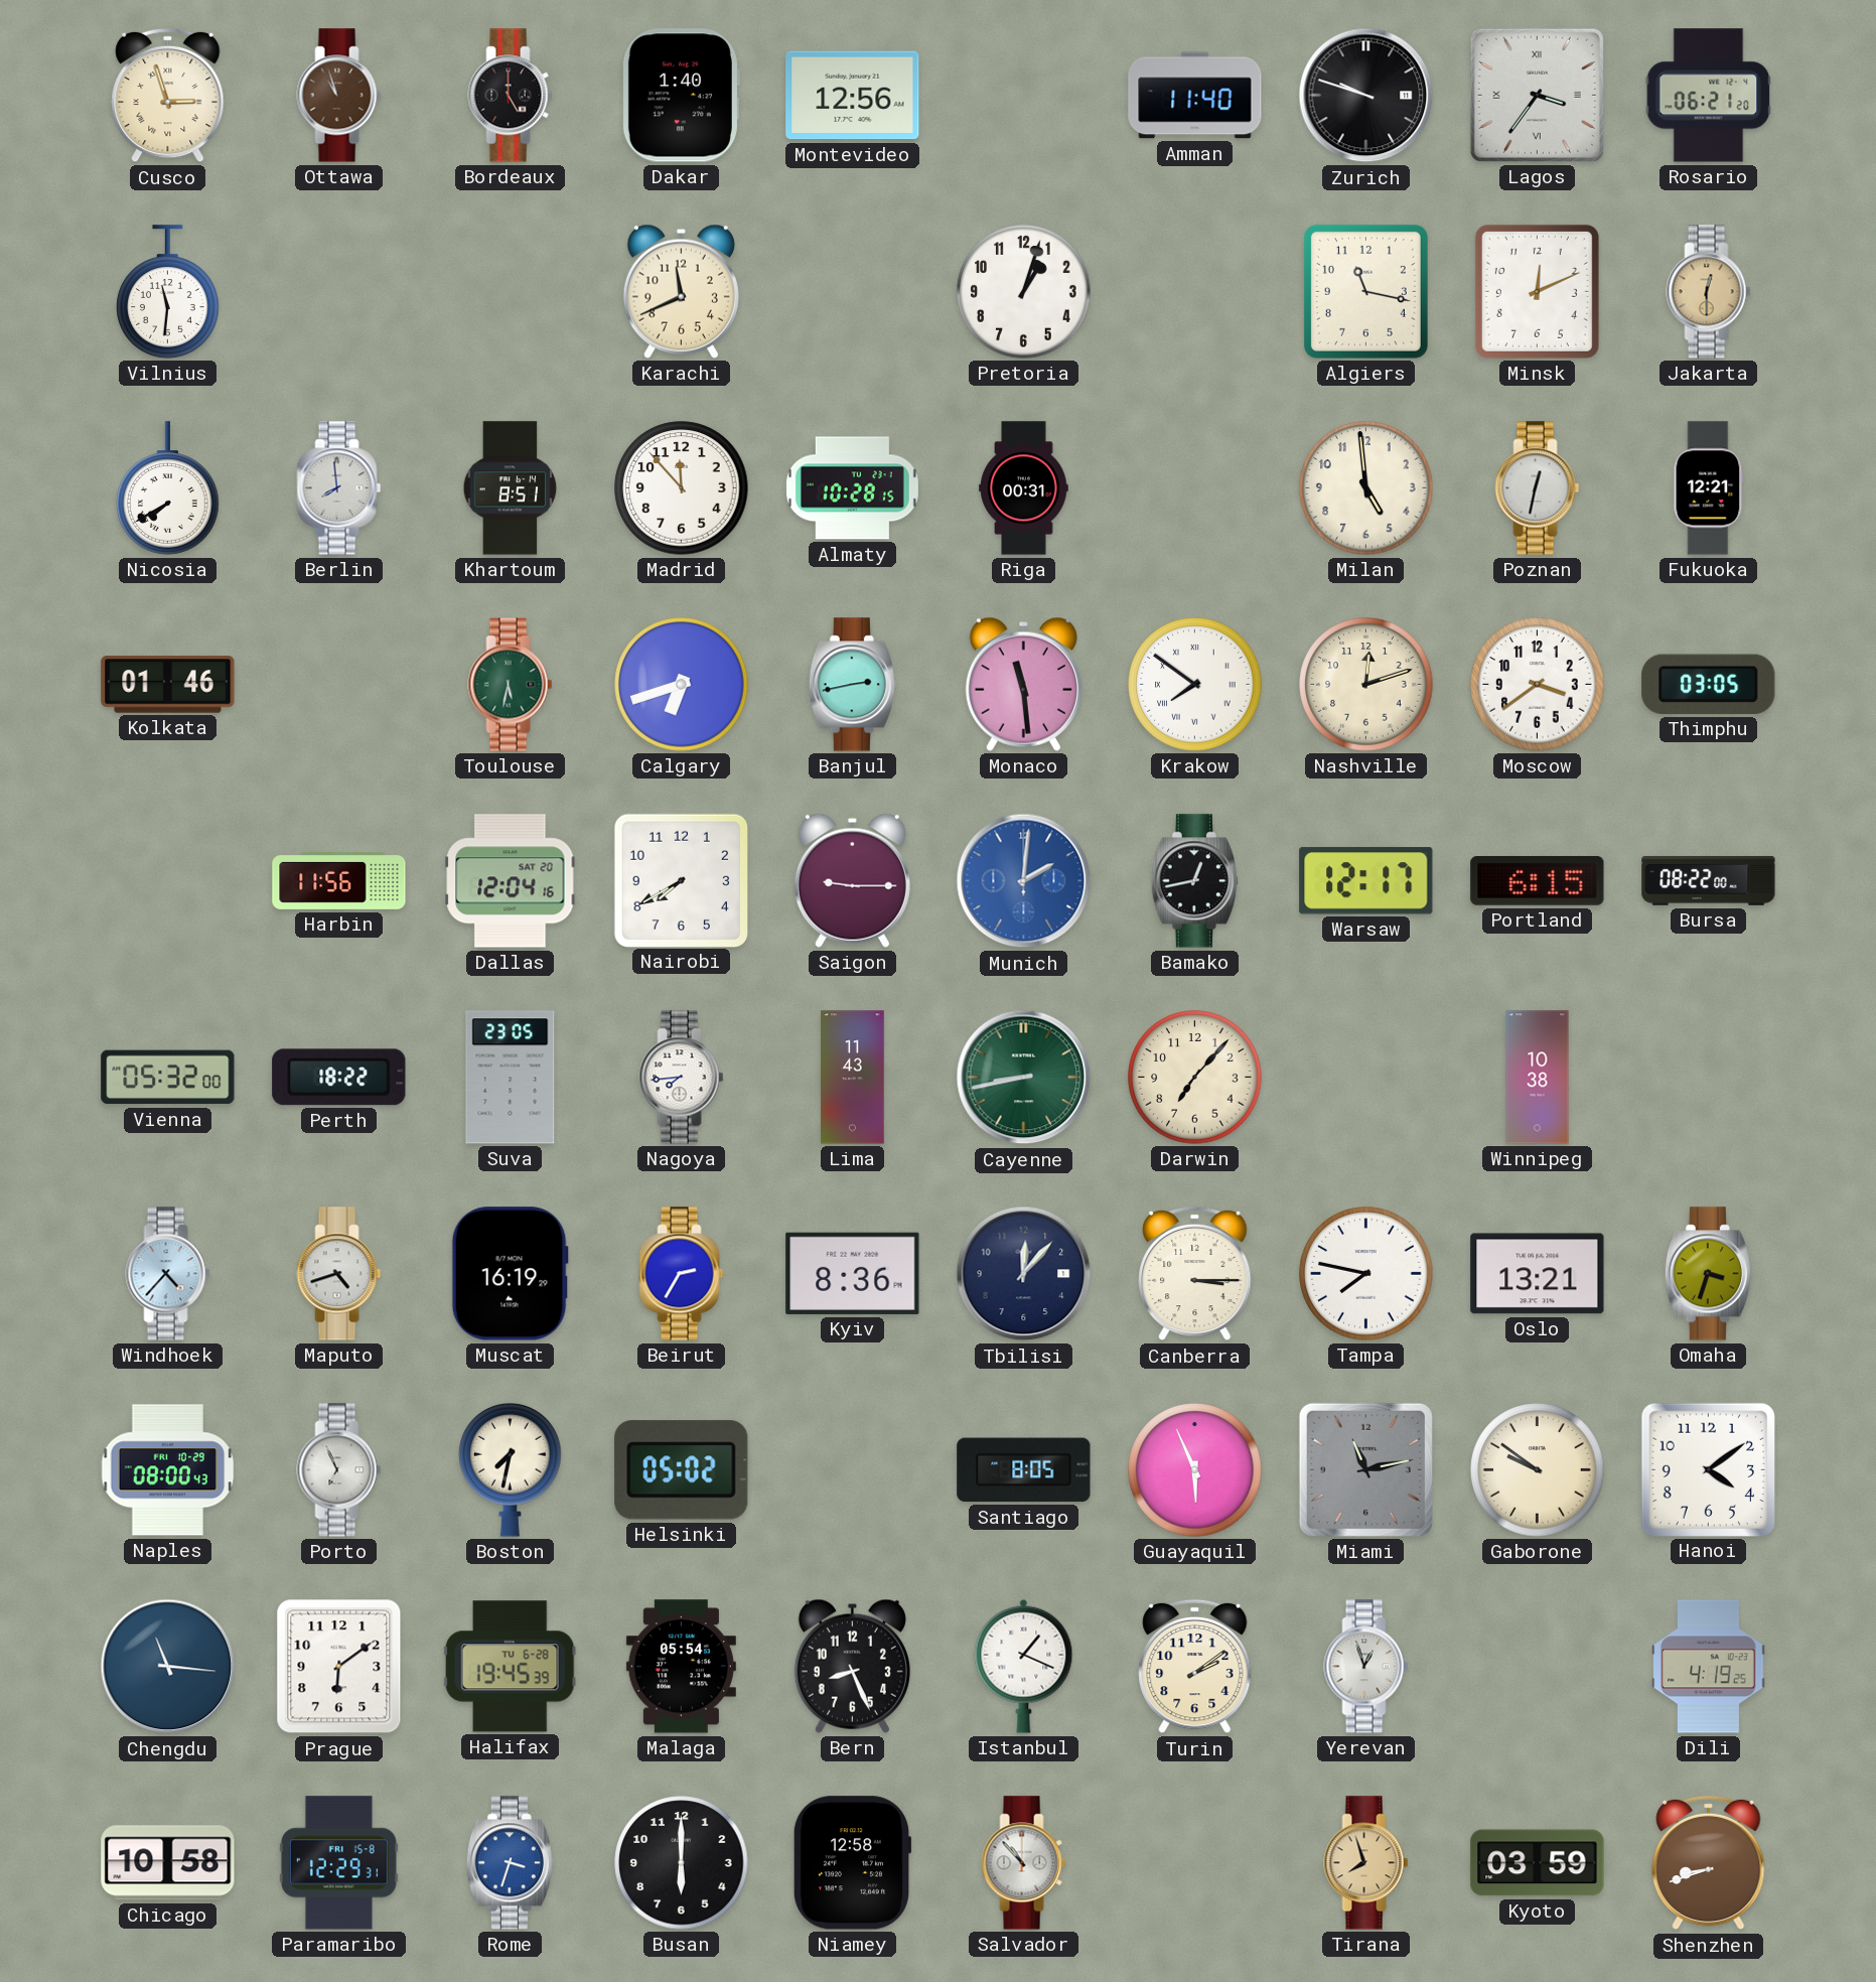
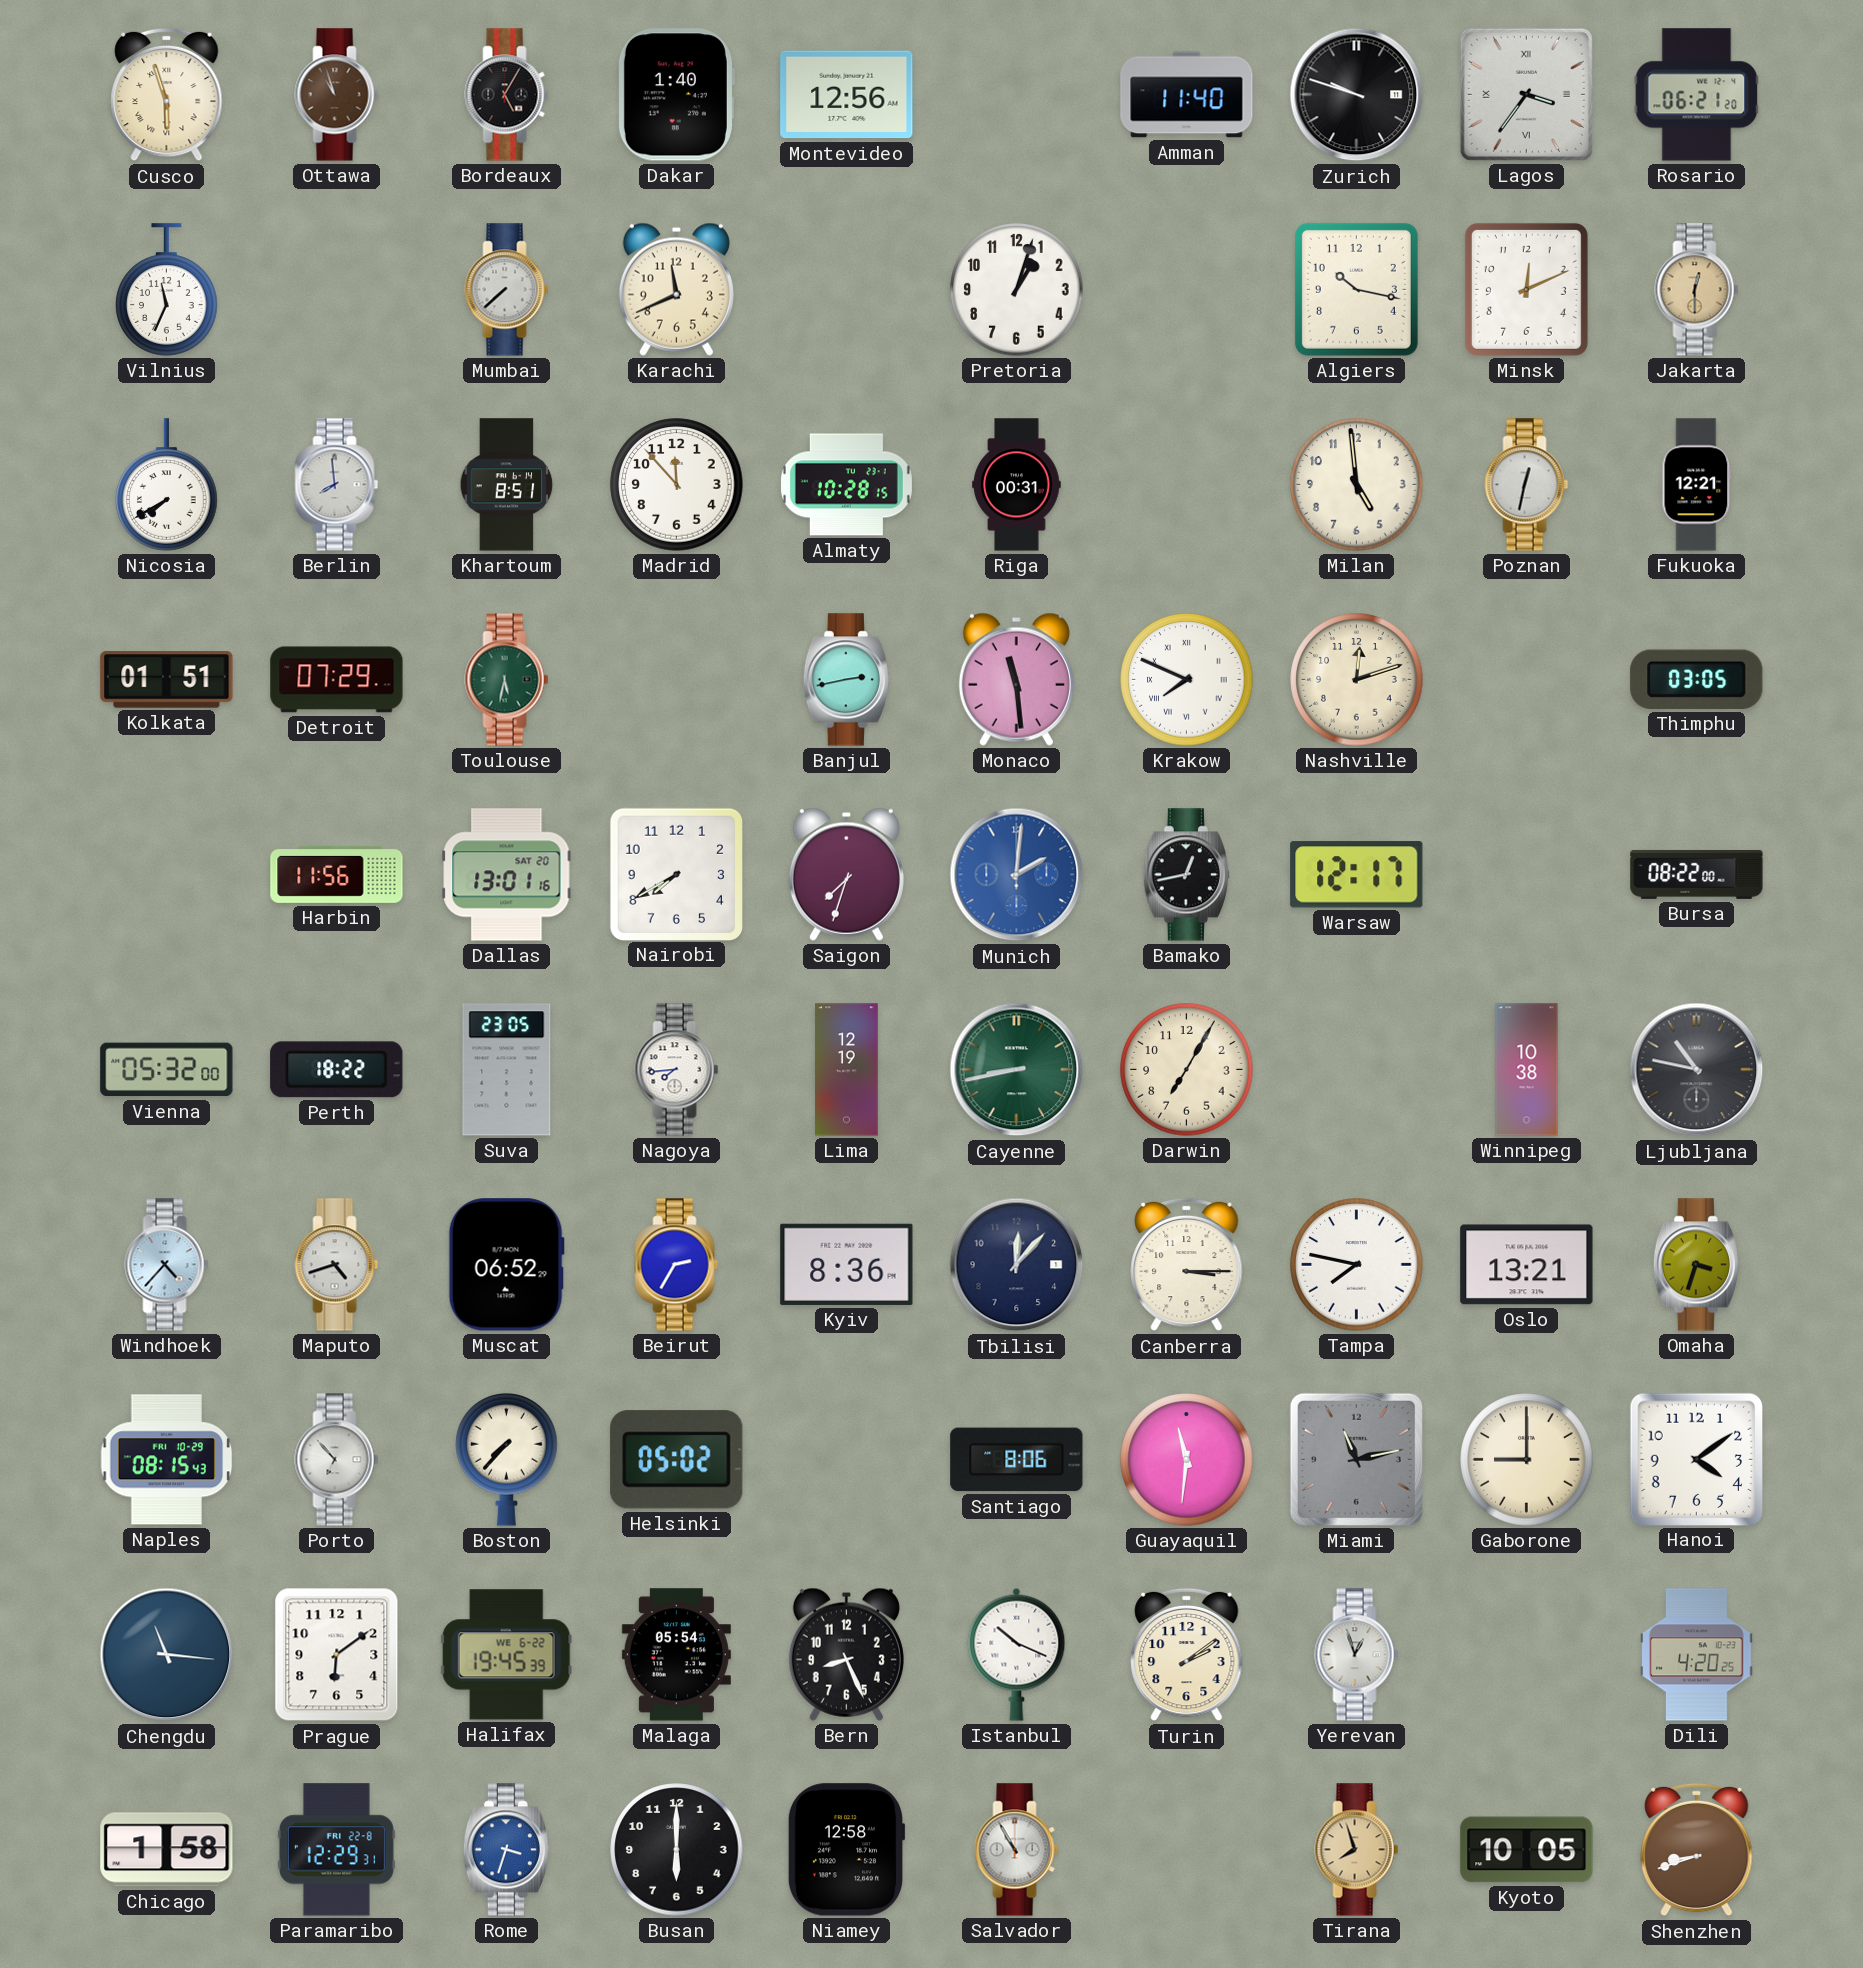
Cusco: 2:57 -> 5:57
Bordeaux: 5:00 -> 5:05
Vilnius: 11:31 -> 11:34
Mumbai: none -> 7:38
Algiers: 11:17 -> 10:17
Kolkata: 01:46 -> 01:51
Detroit: none -> 07:29
Calgary: 6:42 -> none
Krakow: 7:51 -> 7:49
Moscow: 3:39 -> none
Dallas: 12:04 -> 13:01
Saigon: 9:15 -> 7:33
Portland: 6:15 -> none
Lima: 11:43 -> 12:19
Darwin: 7:07 -> 7:05
Ljubljana: none -> 10:47
Muscat: 16:19 -> 06:52
Naples: 08:00 -> 08:15
Porto: 6:56 -> 6:53
Boston: 7:32 -> 7:37
Santiago: 8:05 -> 8:06
Guayaquil: 5:56 -> 11:31
Gaborone: 9:51 -> 9:00
Halifax date: TU 6-28 -> WE 6-22
Istanbul: 1:19 -> 10:19
Dili: 4:19 -> 4:20
Chicago: 10:58 -> 1:58
Paramaribo date: FRI 15-8 -> FRI 22-8
Salvador: 10:53 -> 10:55
Kyoto: 03:59 -> 10:05
